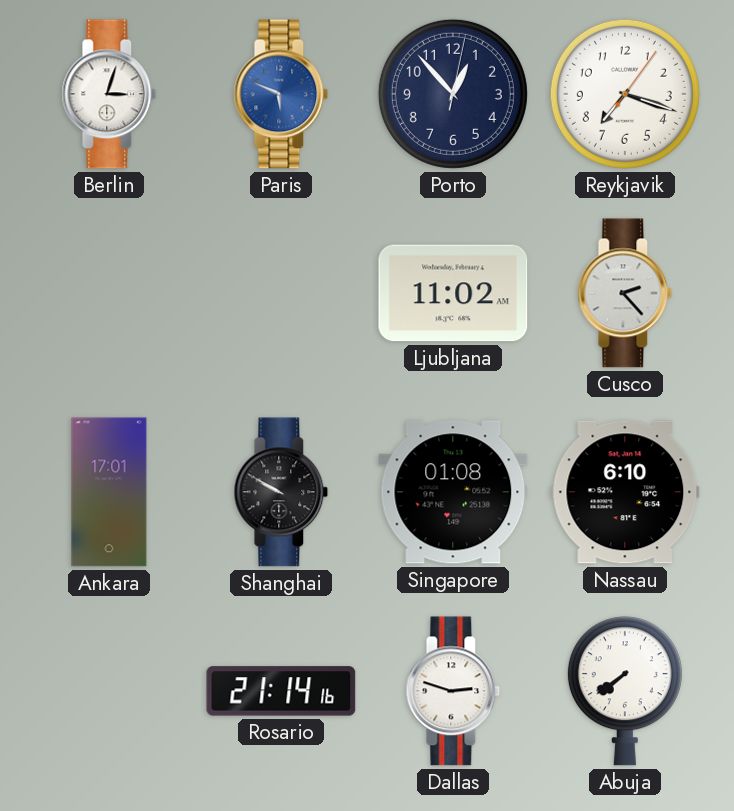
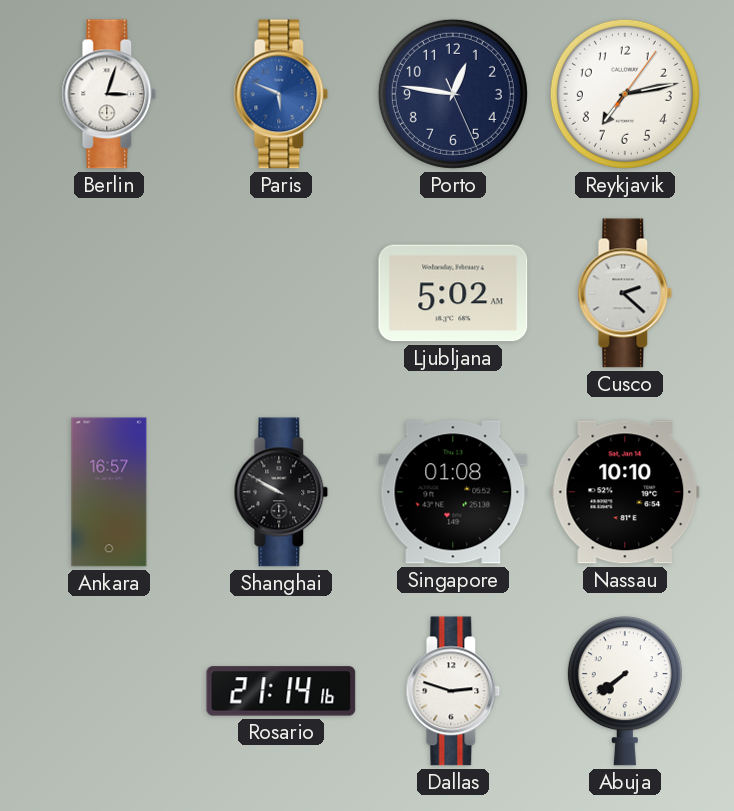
Porto: 12:53 -> 12:46
Reykjavik: 7:18 -> 7:13
Ljubljana: 11:02 -> 5:02
Cusco: 2:23 -> 2:22
Ankara: 17:01 -> 16:57
Nassau: 6:10 -> 10:10
